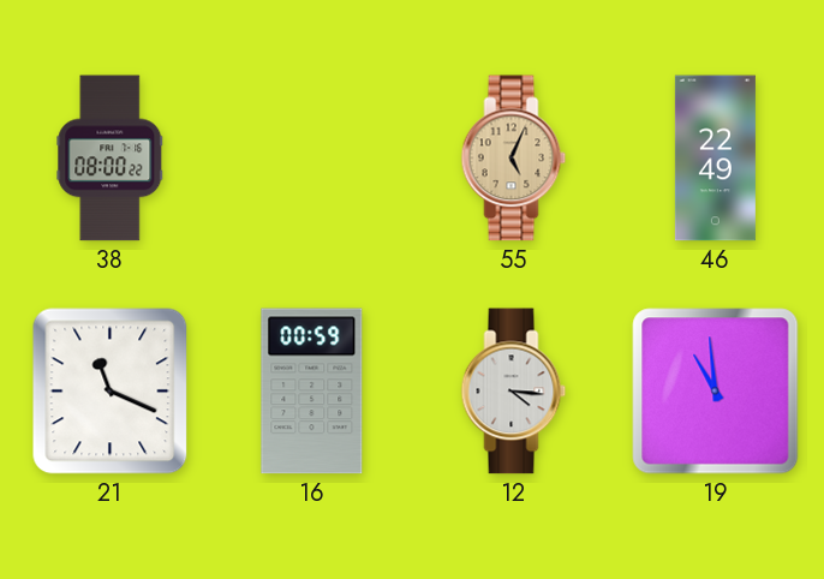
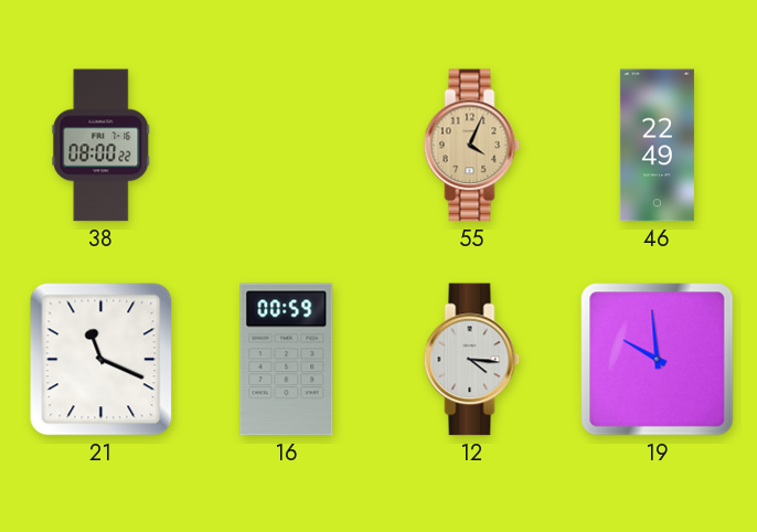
55: 5:04 -> 4:04
19: 10:59 -> 9:59
